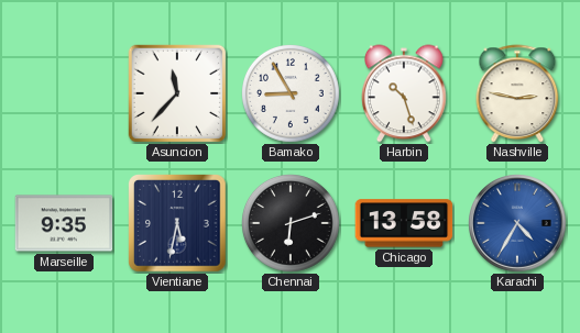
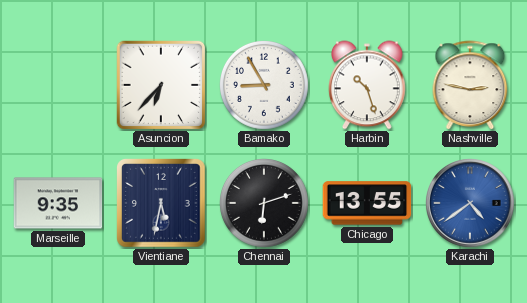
Asuncion: 11:37 -> 6:37
Chicago: 13:58 -> 13:55
Karachi: 4:35 -> 4:39
